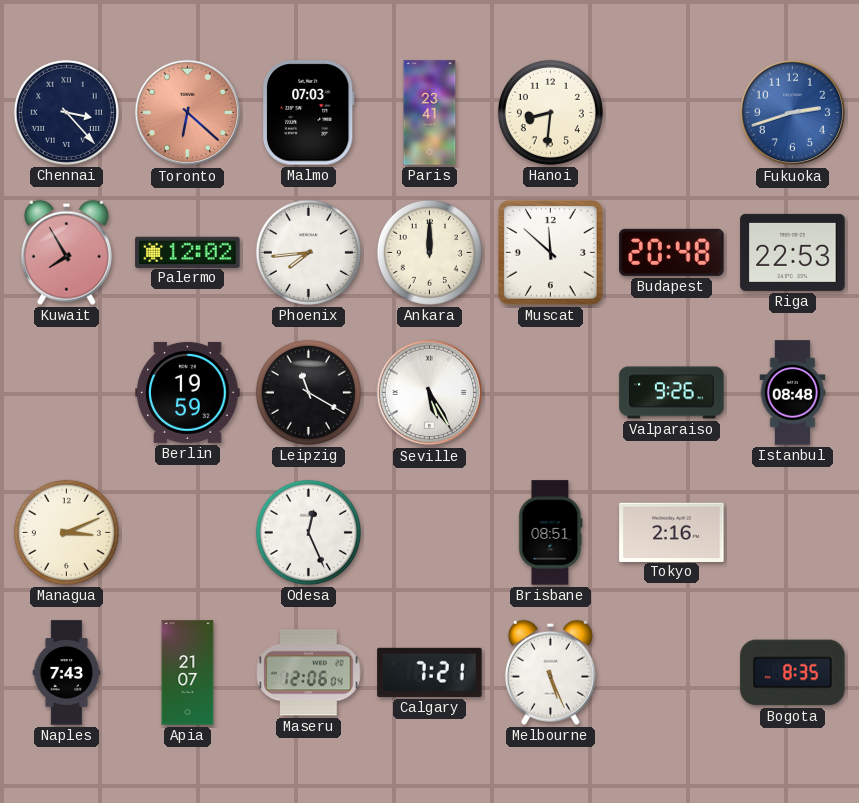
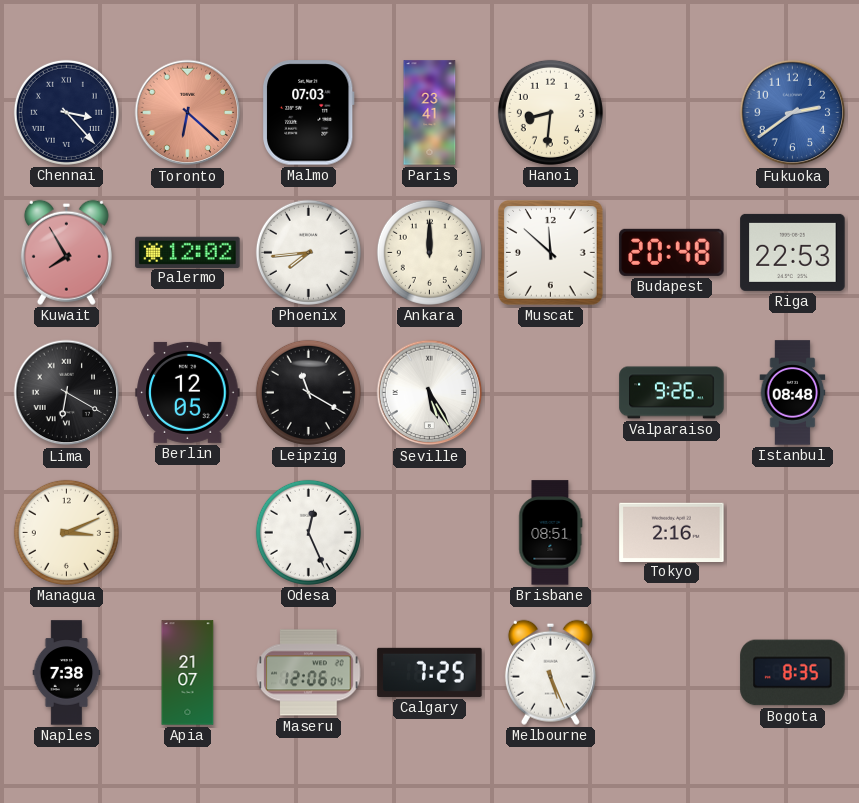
Fukuoka: 2:42 -> 2:39
Lima: none -> 6:20
Berlin: 19:59 -> 12:05
Naples: 7:43 -> 7:38
Calgary: 7:21 -> 7:25
